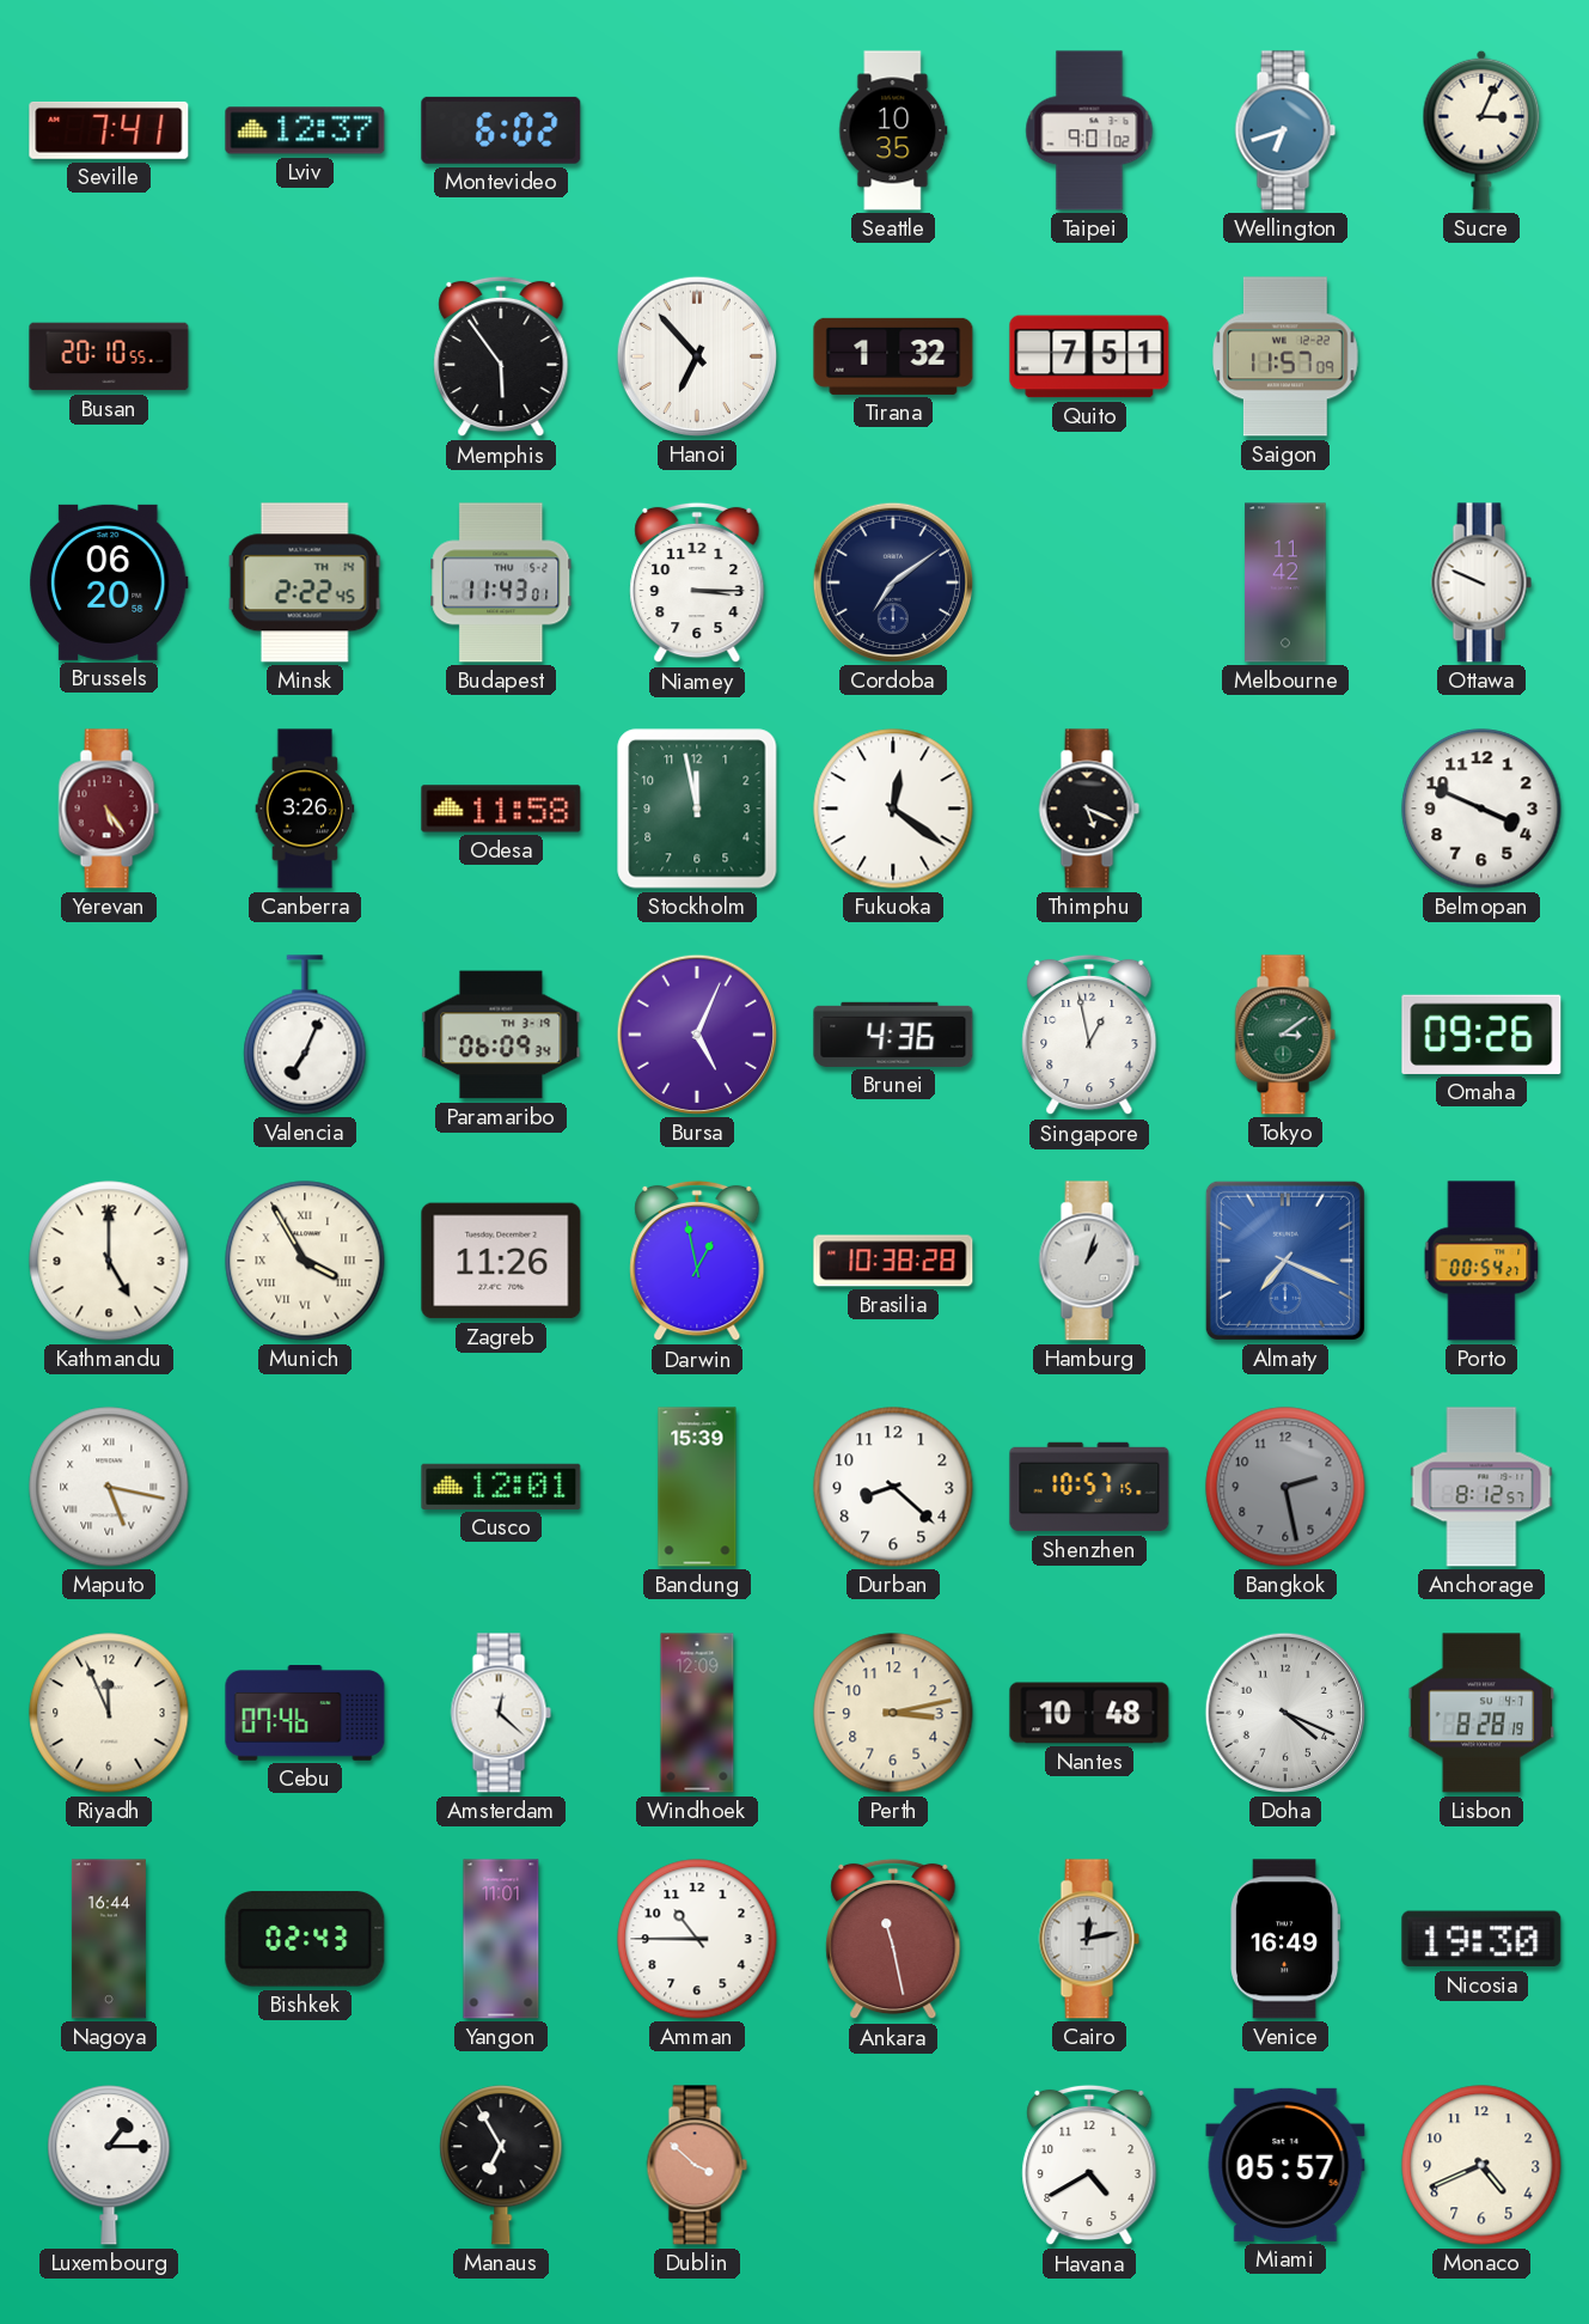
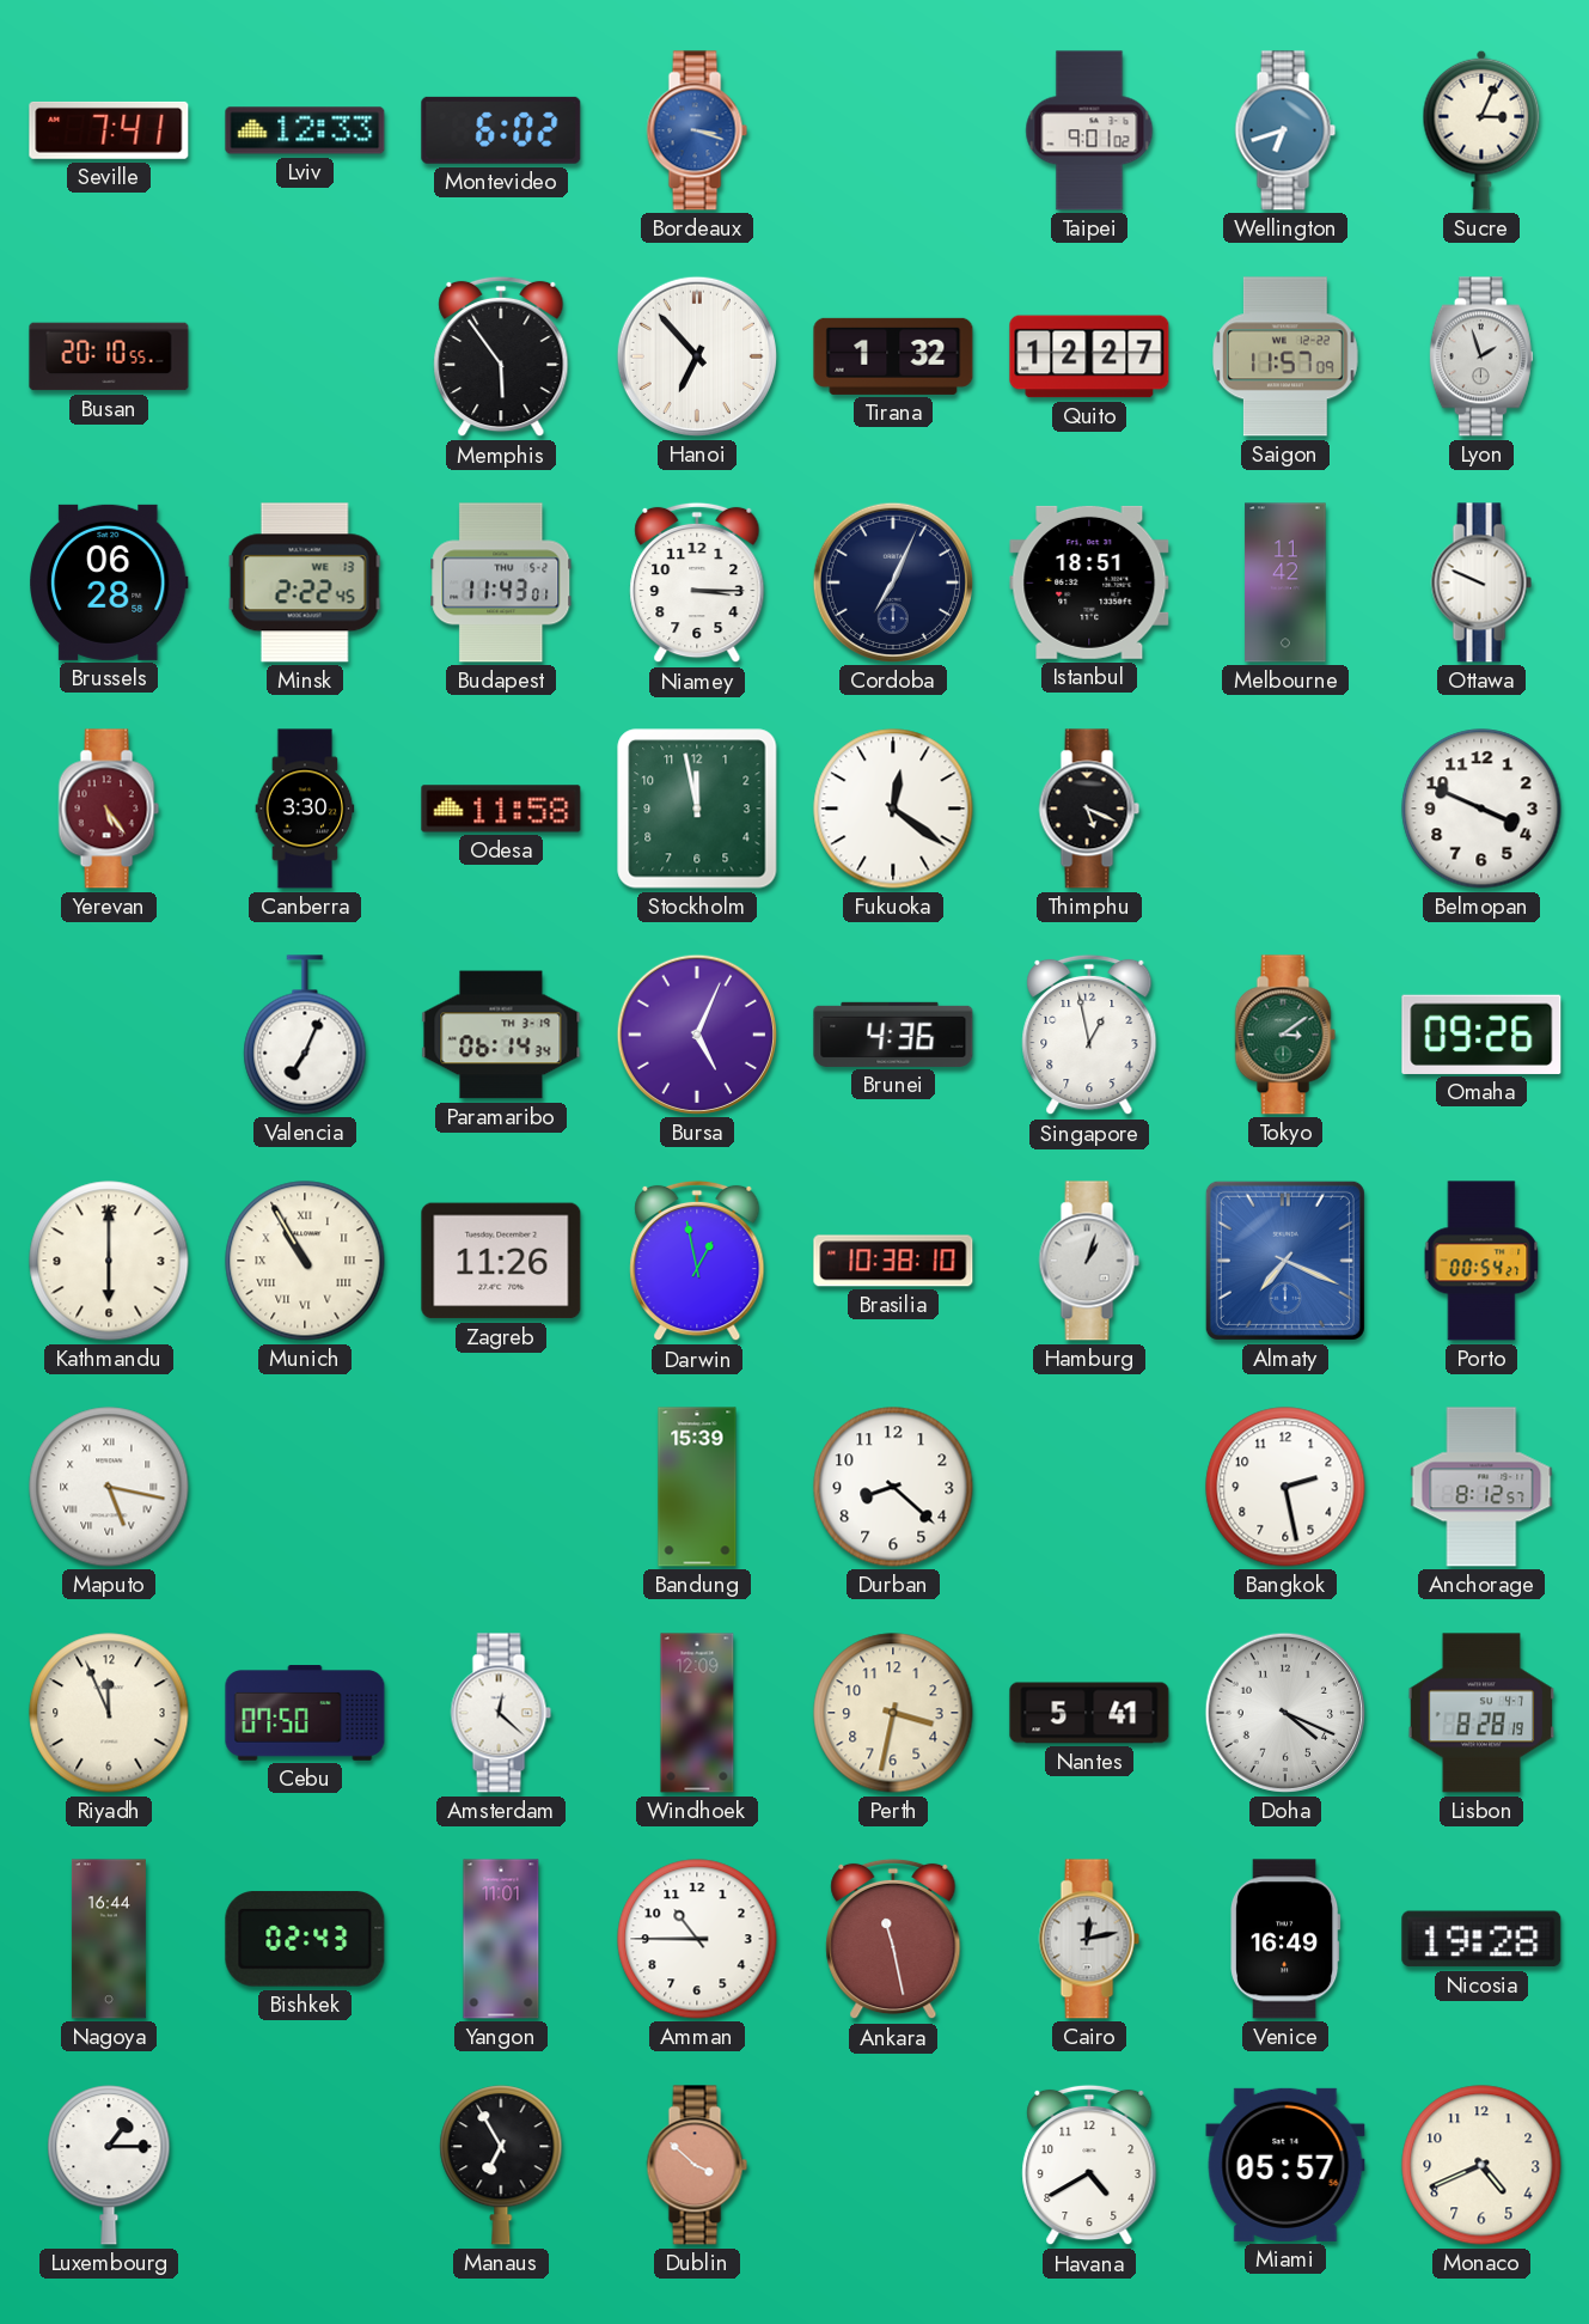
Lviv: 12:37 -> 12:33
Bordeaux: none -> 3:18
Seattle: 10:35 -> none
Quito: 7:51 -> 12:27
Lyon: none -> 1:57
Brussels: 06:20 -> 06:28
Minsk date: TH 14 -> WE 13
Cordoba: 7:09 -> 7:04
Istanbul: none -> 18:51
Canberra: 3:26 -> 3:30
Paramaribo: 06:09 -> 06:14
Kathmandu: 5:00 -> 6:00
Munich: 3:55 -> 10:55
Brasilia: 10:38:28 -> 10:38:10
Cusco: 12:01 -> none
Shenzhen: 10:57 -> none
Bangkok dial: grey -> white
Cebu: 07:46 -> 07:50
Perth: 3:13 -> 3:32
Nantes: 10:48 -> 5:41
Nicosia: 19:30 -> 19:28
